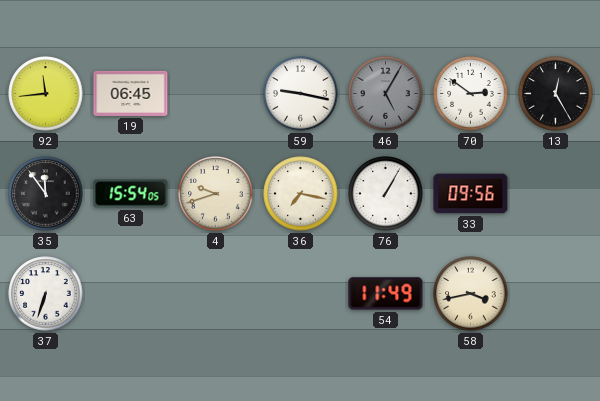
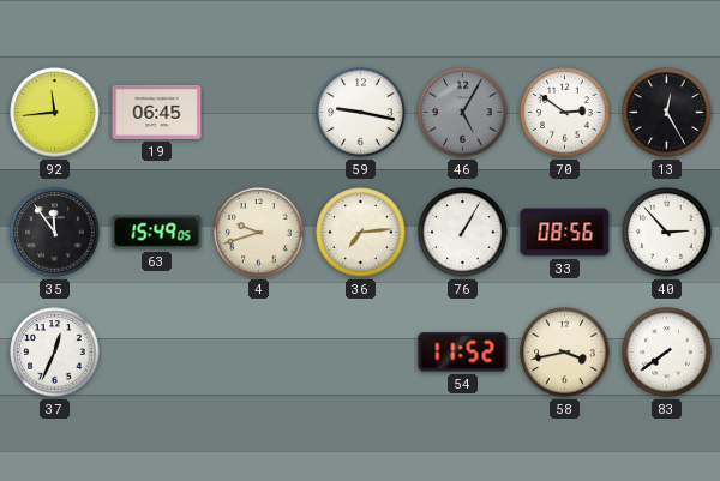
63: 15:54 -> 15:49
36: 7:17 -> 7:14
33: 09:56 -> 08:56
40: none -> 2:53
37: 6:33 -> 12:34
54: 11:49 -> 11:52
83: none -> 7:39
